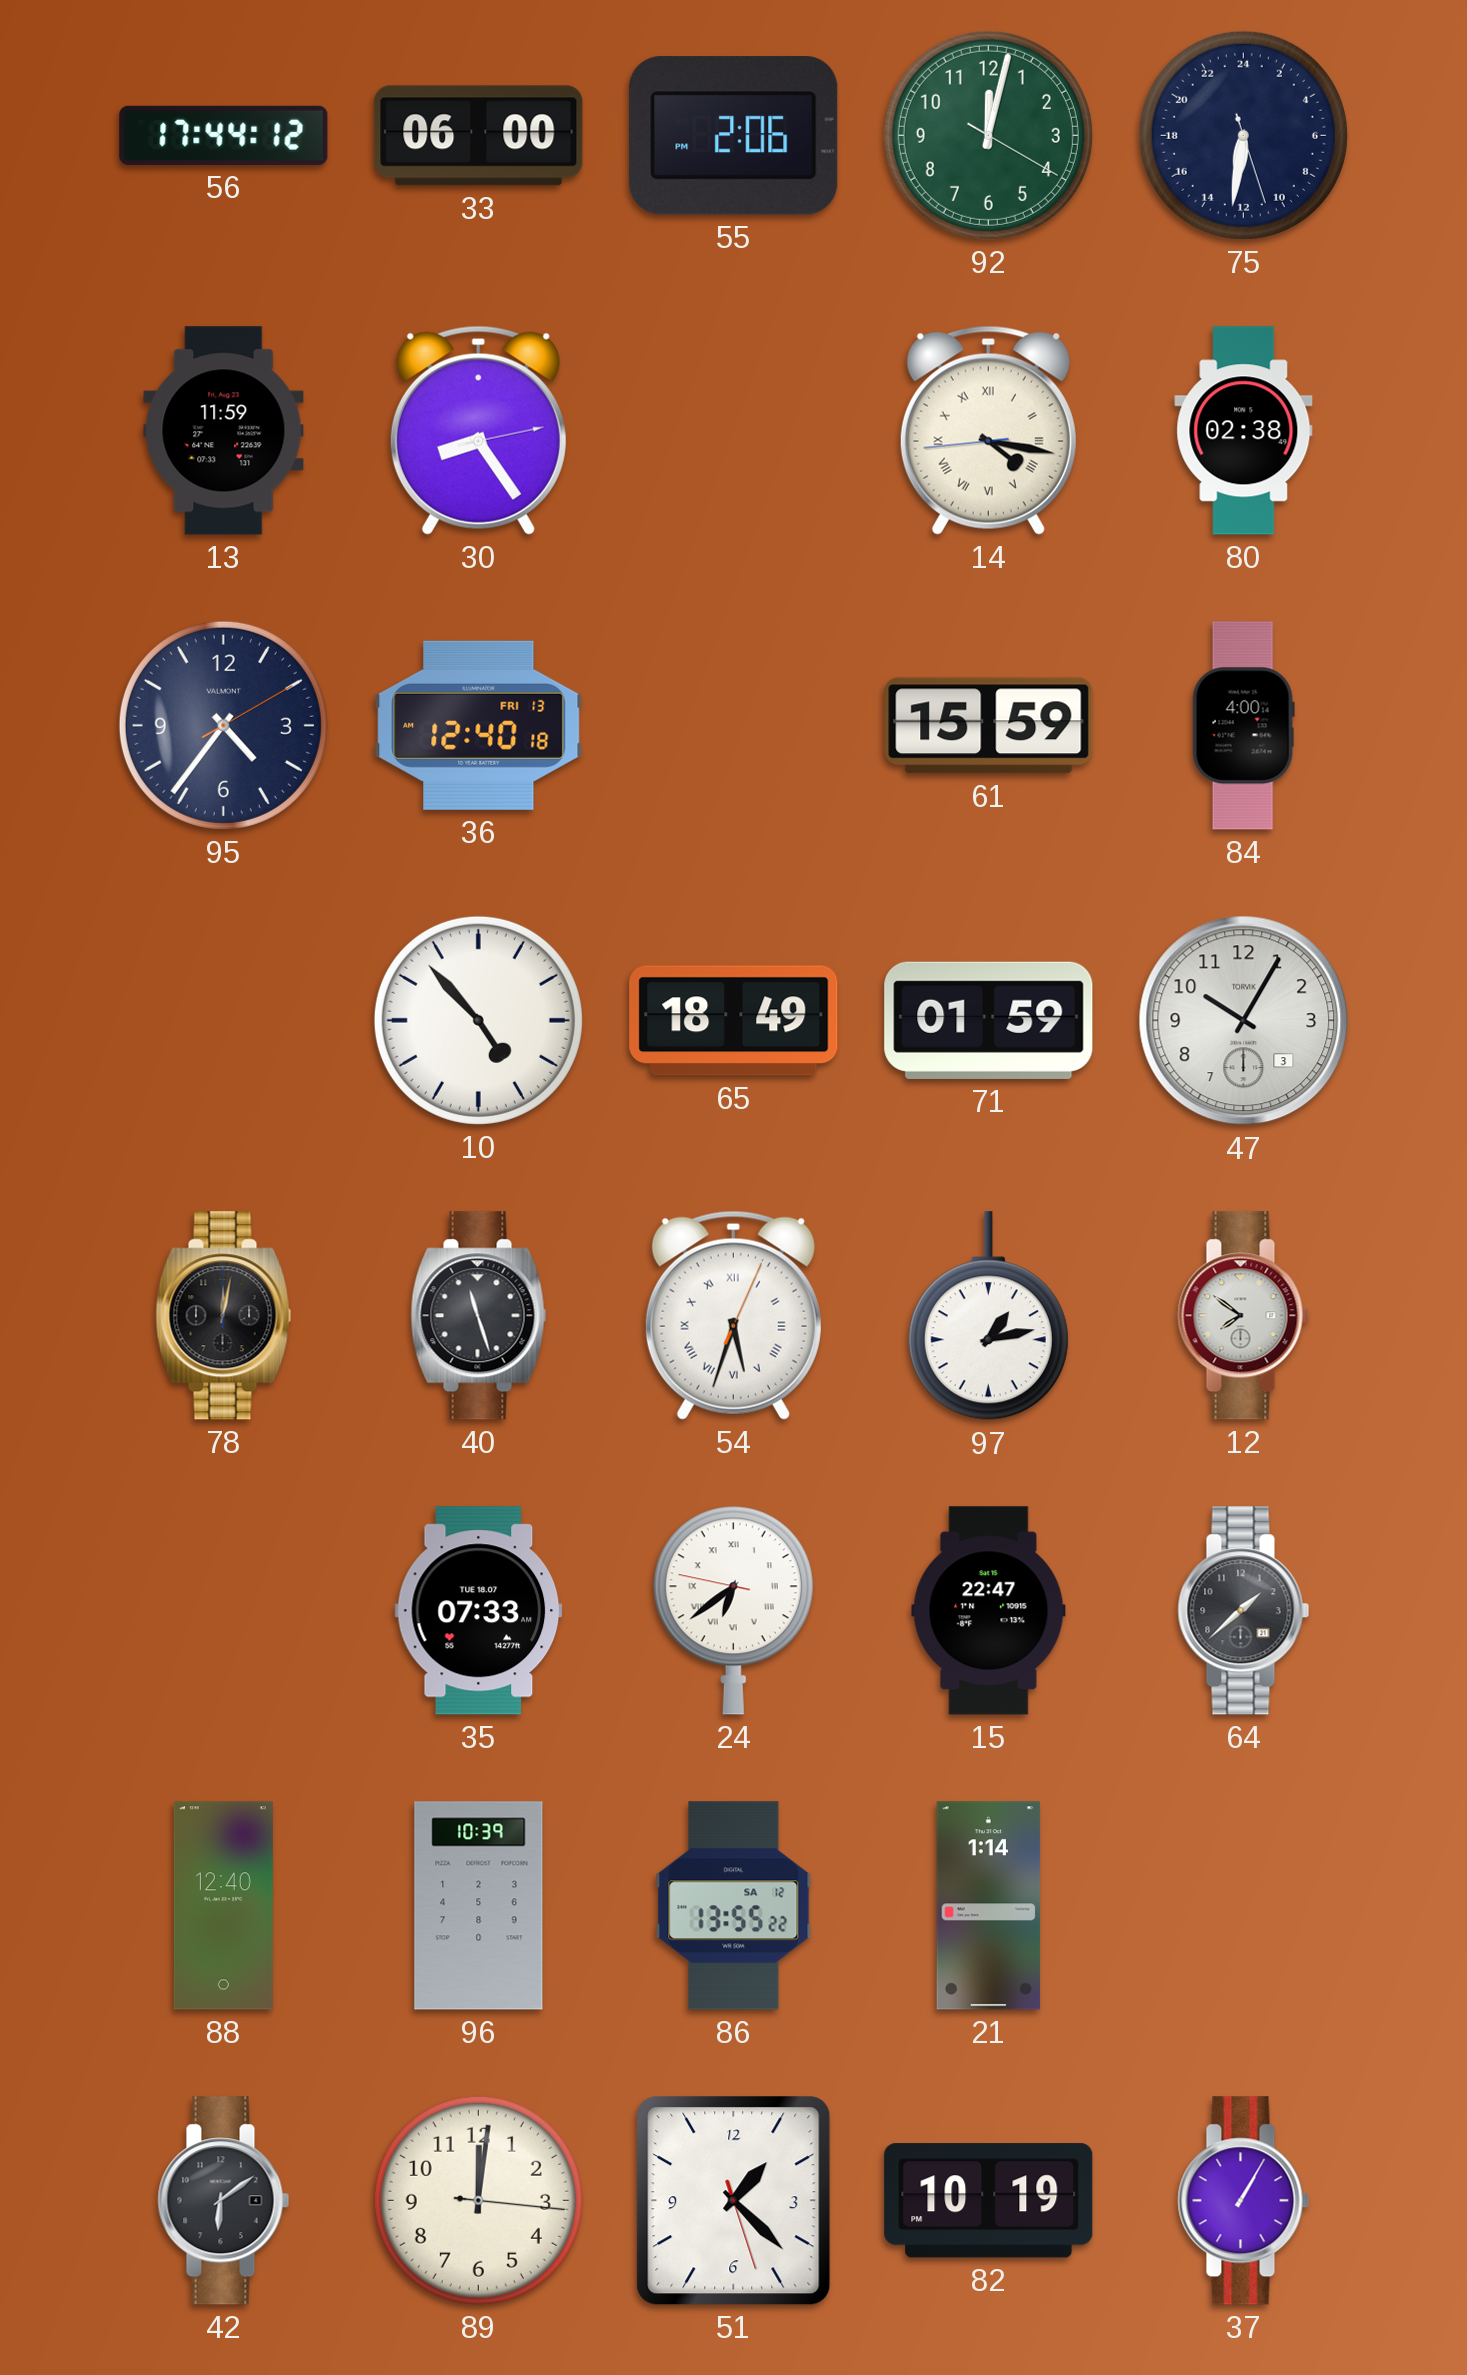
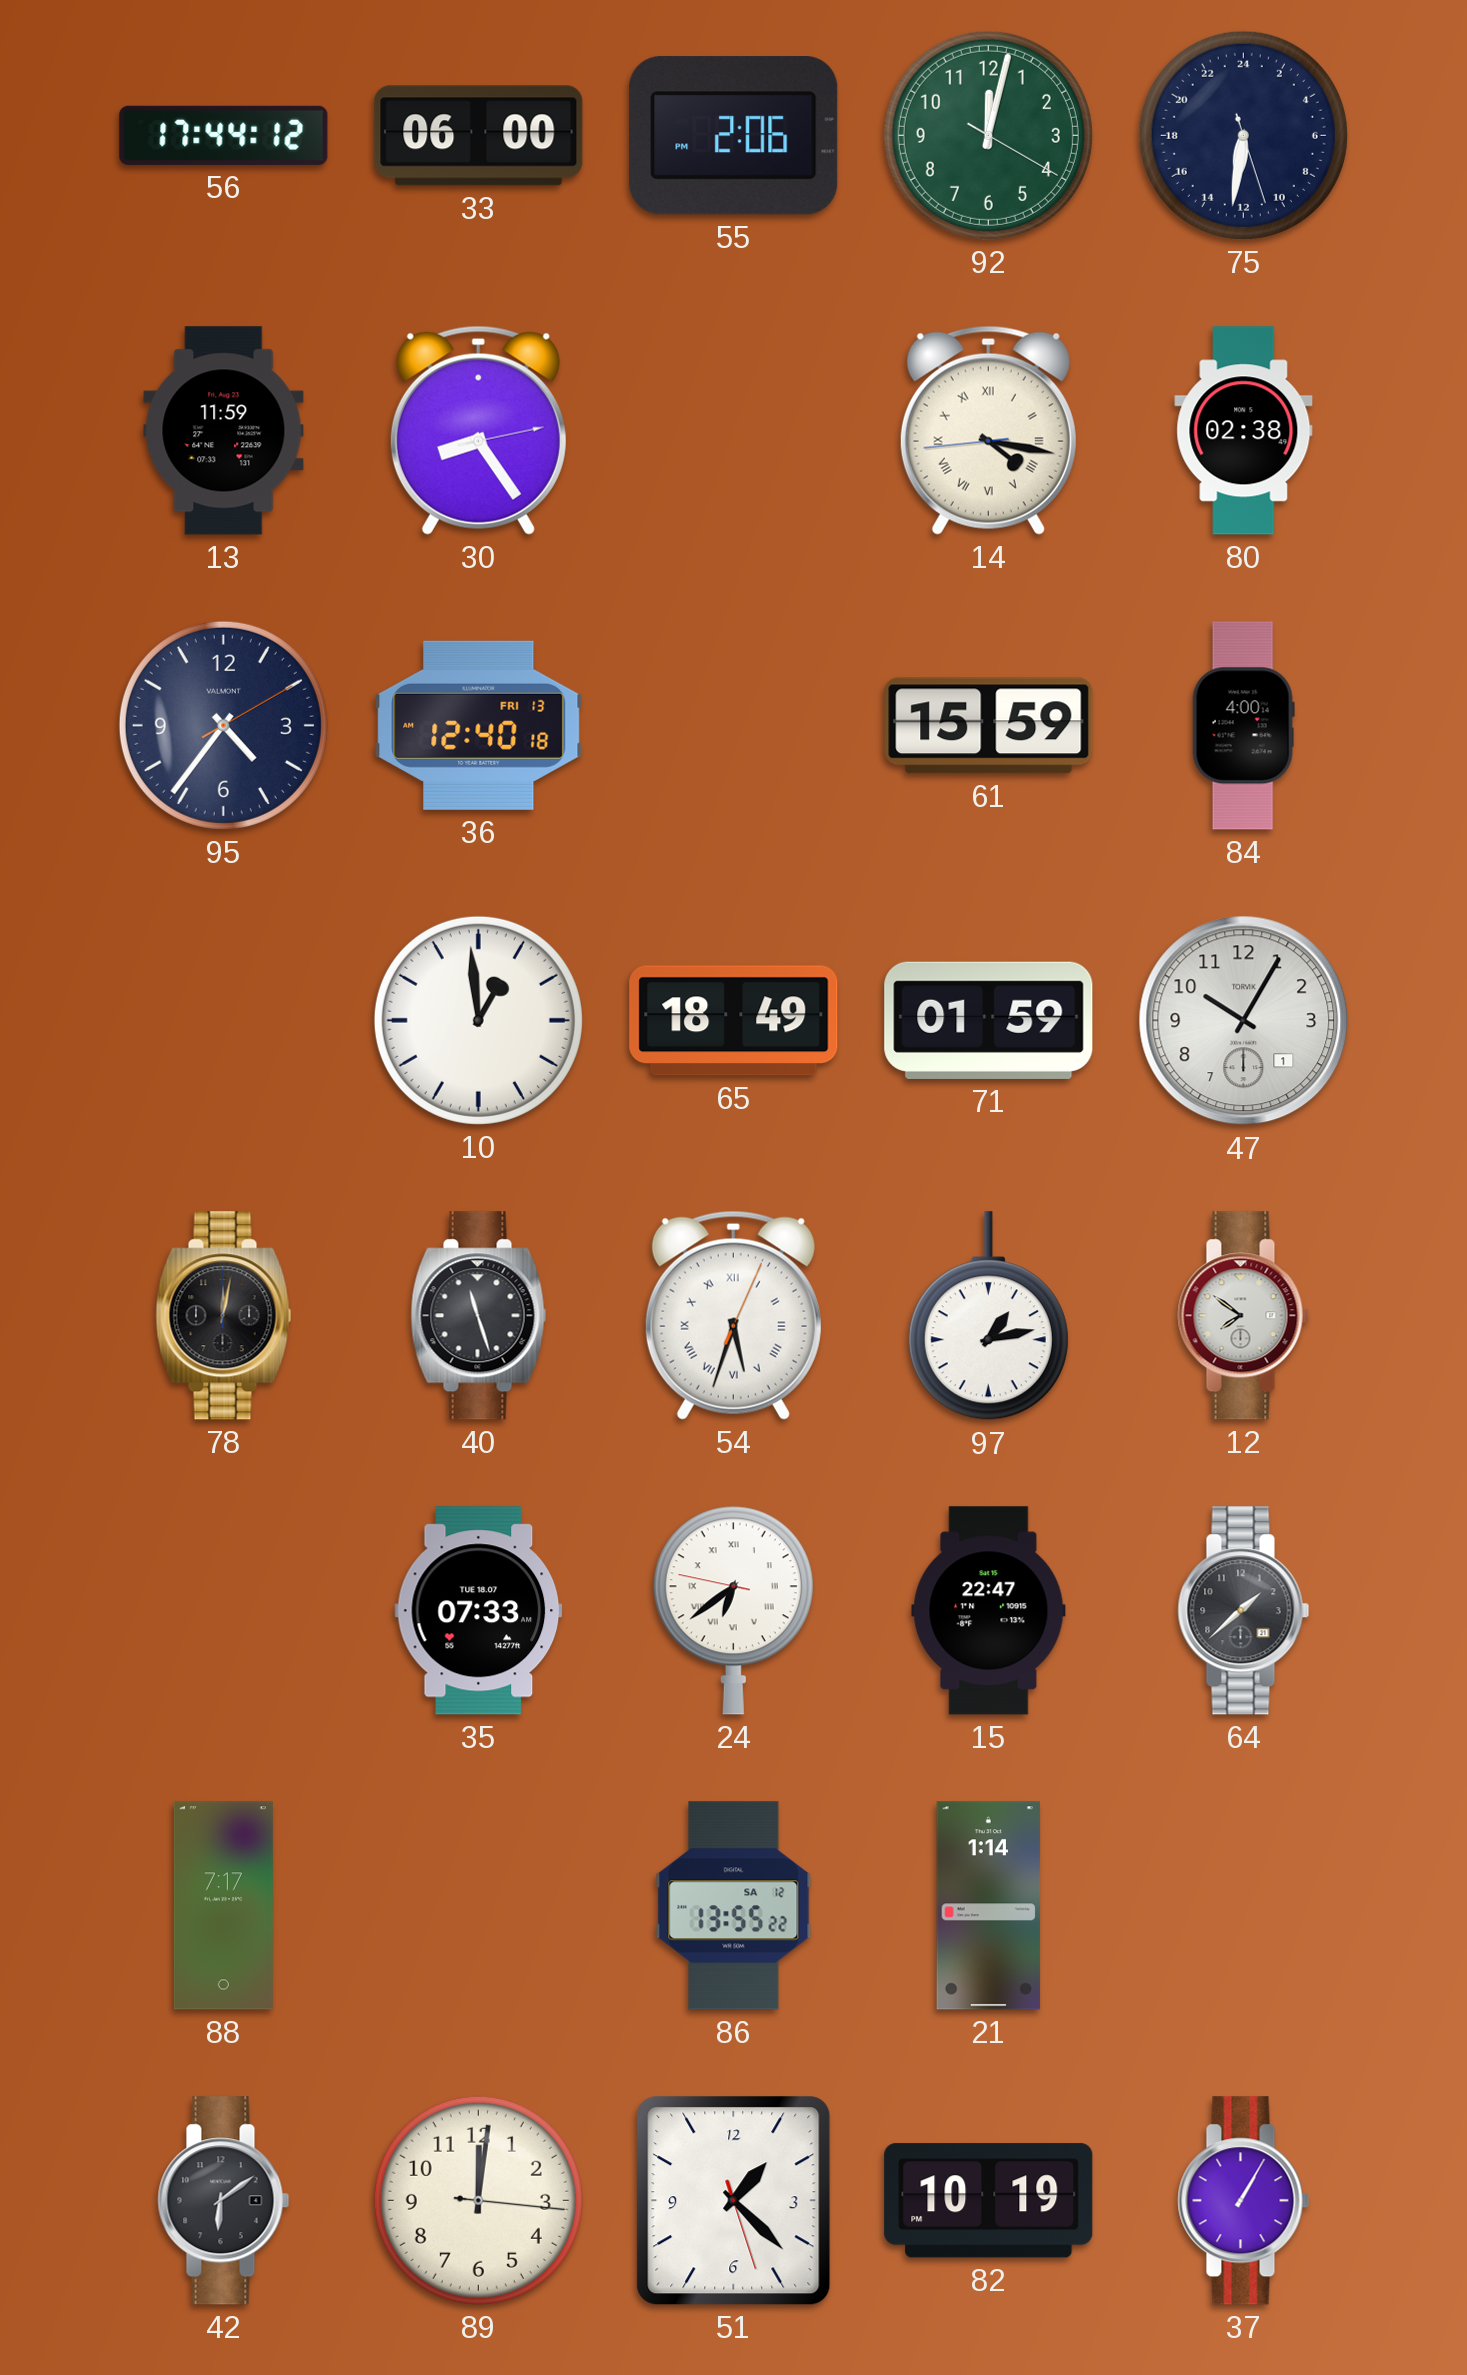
10: 4:53 -> 12:59
47 date: 3 -> 1
88: 12:40 -> 7:17
96: 10:39 -> none
